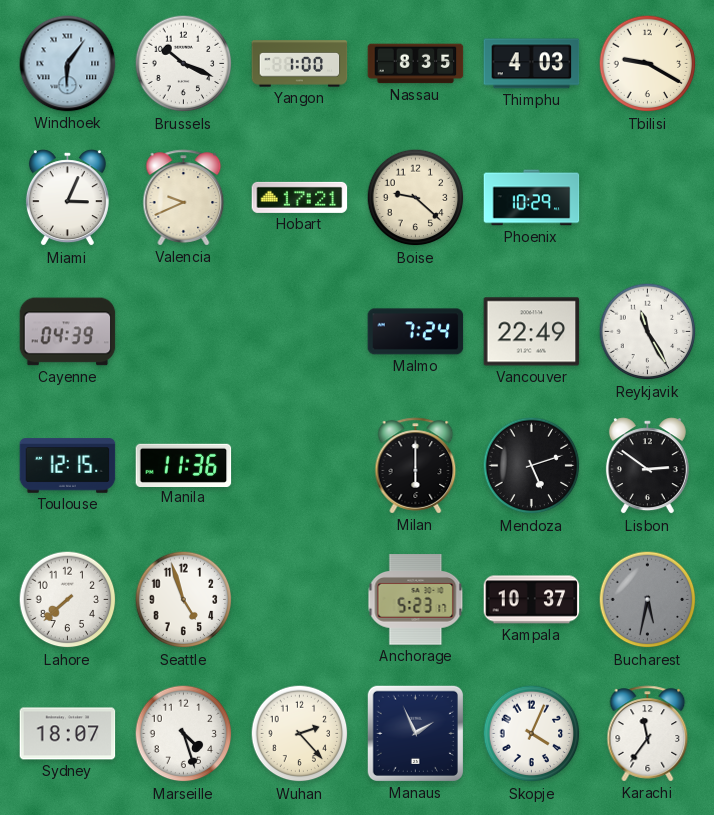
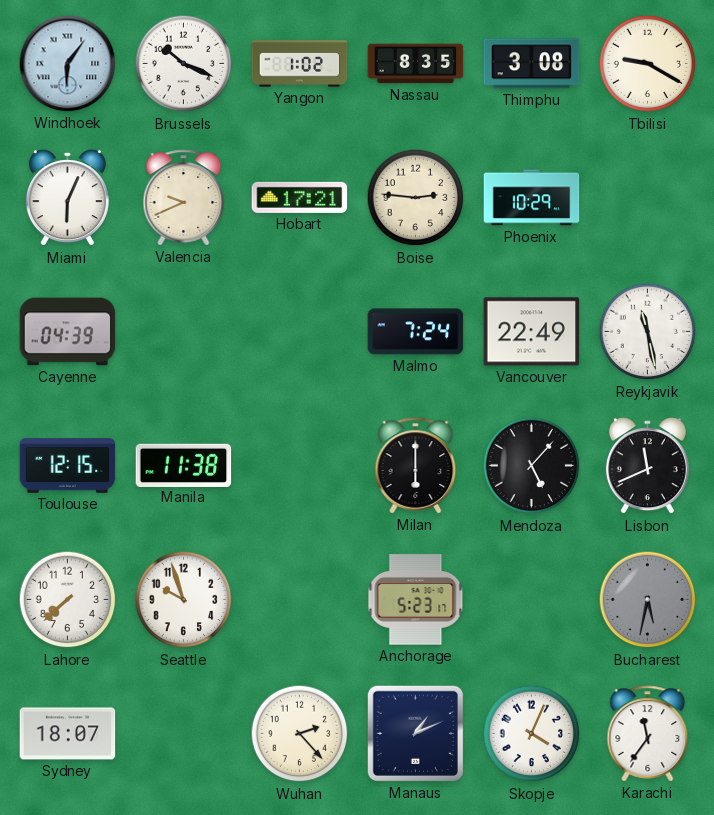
Yangon: 1:00 -> 1:02
Thimphu: 4:03 -> 3:08
Miami: 3:04 -> 6:04
Boise: 9:22 -> 2:46
Reykjavik: 11:25 -> 11:28
Manila: 11:36 -> 11:38
Mendoza: 5:12 -> 5:07
Lisbon: 2:51 -> 11:41
Seattle: 4:57 -> 9:57
Kampala: 10:37 -> none
Marseille: 4:27 -> none
Manaus: 1:56 -> 1:11
